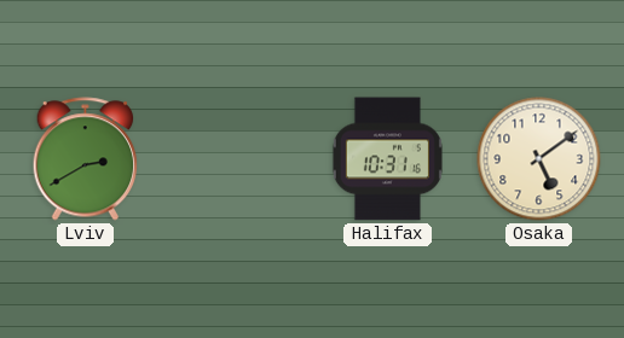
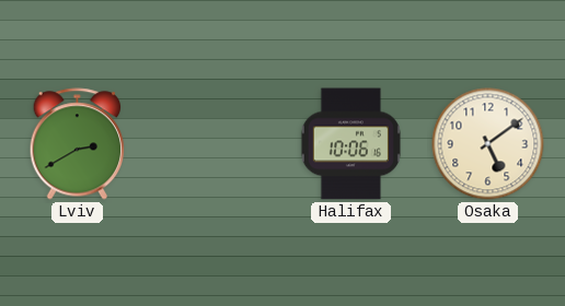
Halifax: 10:31 -> 10:06
